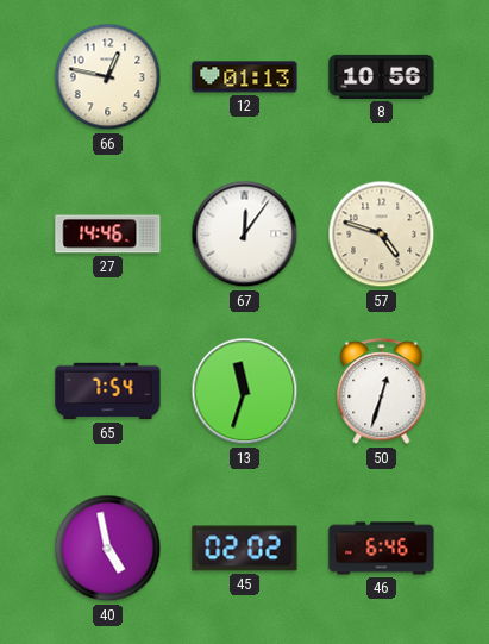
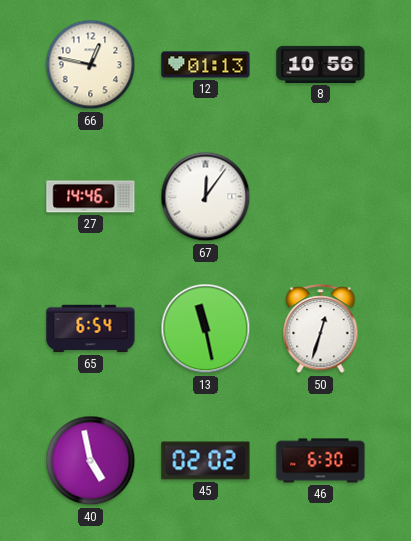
57: 4:48 -> none
65: 7:54 -> 6:54
13: 11:33 -> 11:28
46: 6:46 -> 6:30
